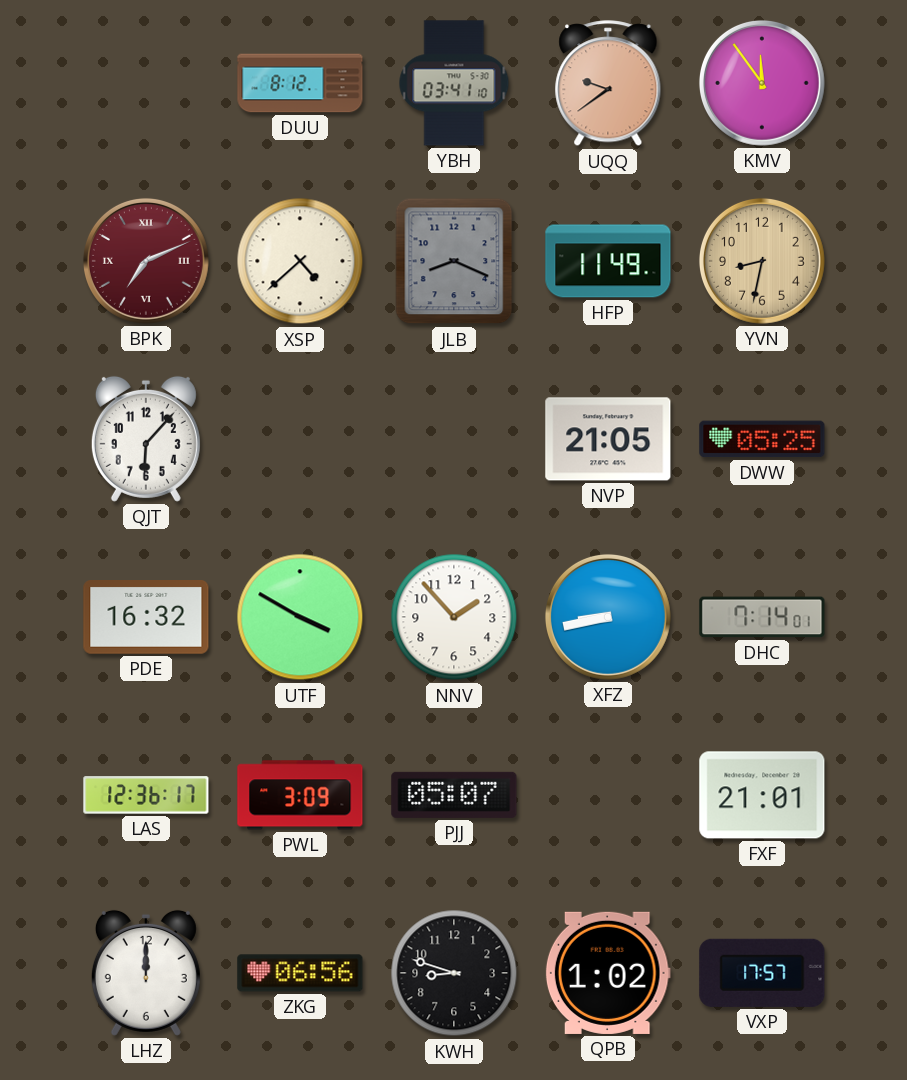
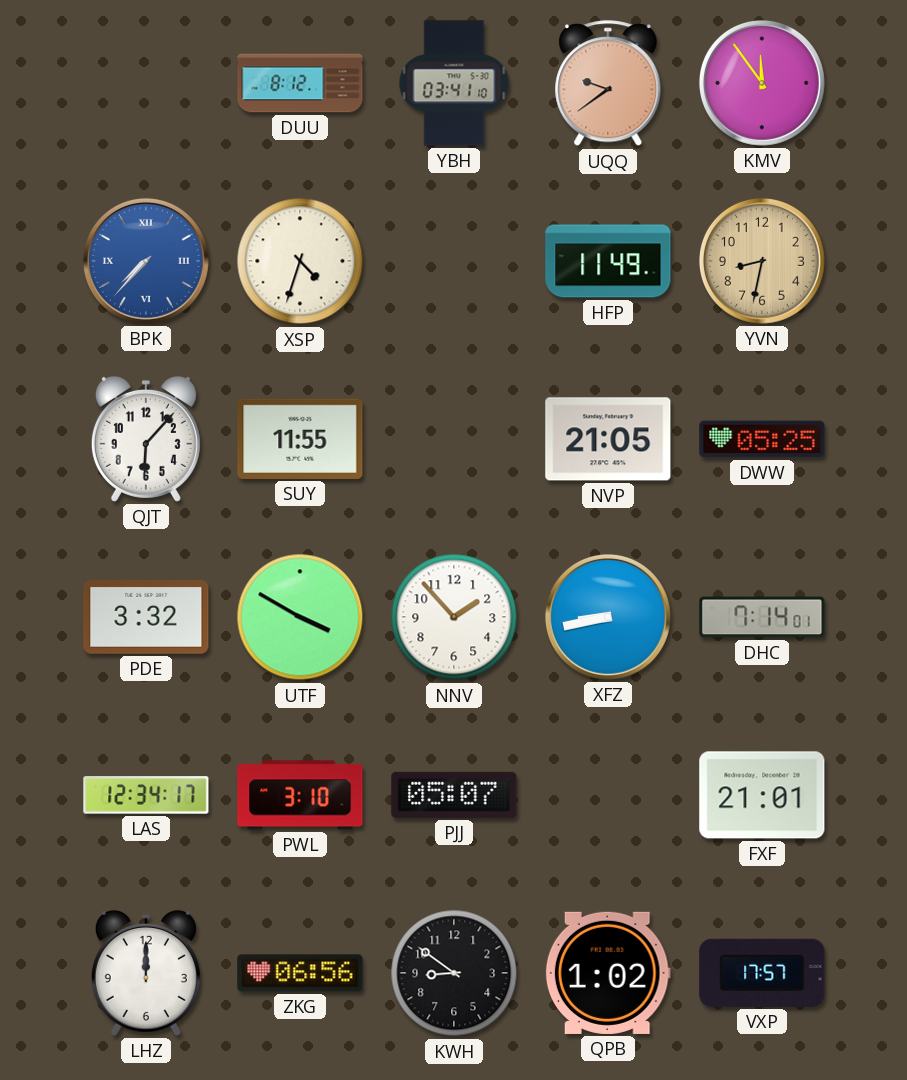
BPK: 7:11 -> 7:37
BPK dial: burgundy -> blue
XSP: 4:38 -> 4:33
JLB: 8:19 -> none
SUY: none -> 11:55
PDE: 16:32 -> 3:32
LAS: 12:36 -> 12:34
PWL: 3:09 -> 3:10
KWH: 8:48 -> 8:51
